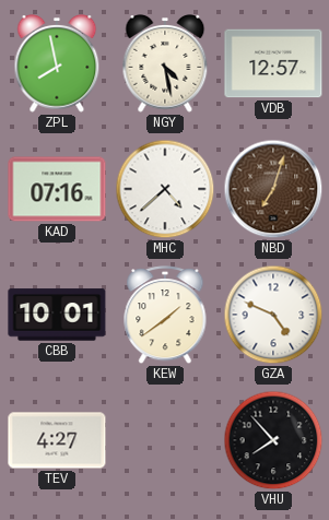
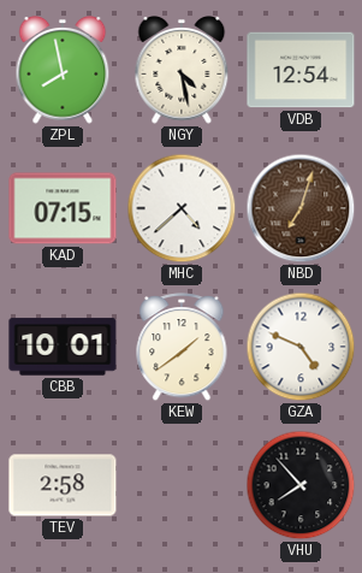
VDB: 12:57 -> 12:54
KAD: 07:16 -> 07:15
TEV: 4:27 -> 2:58
